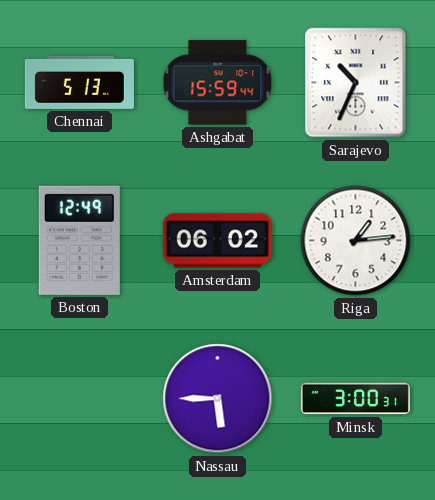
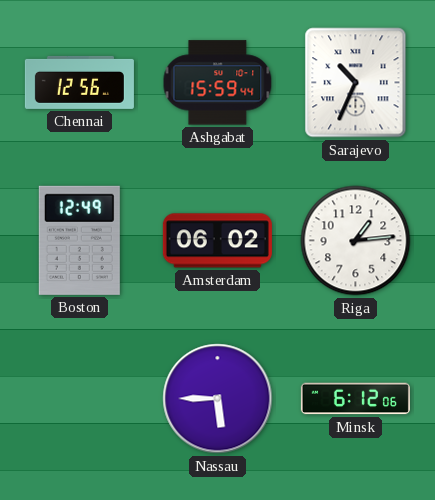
Chennai: 5:13 -> 12:56
Minsk: 3:00 -> 6:12
